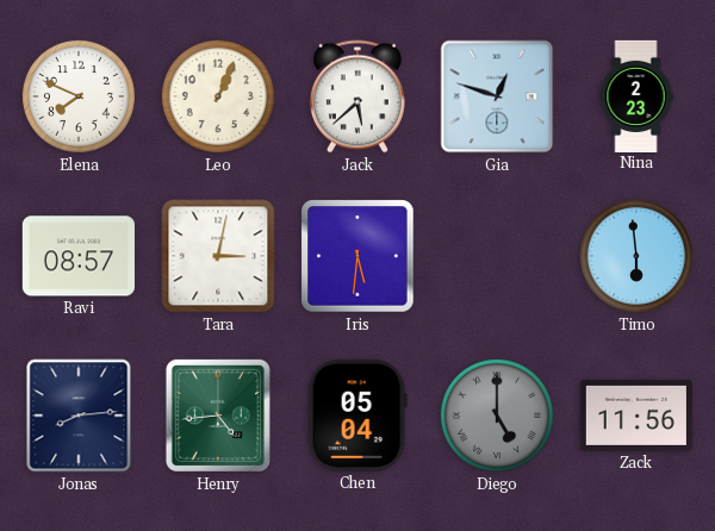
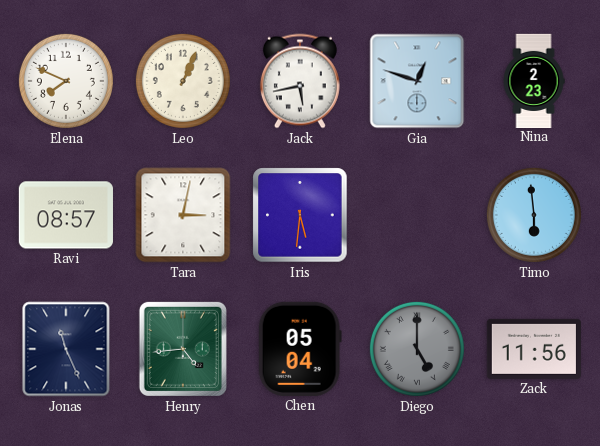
Jack: 5:38 -> 5:43
Jonas: 8:14 -> 11:26
